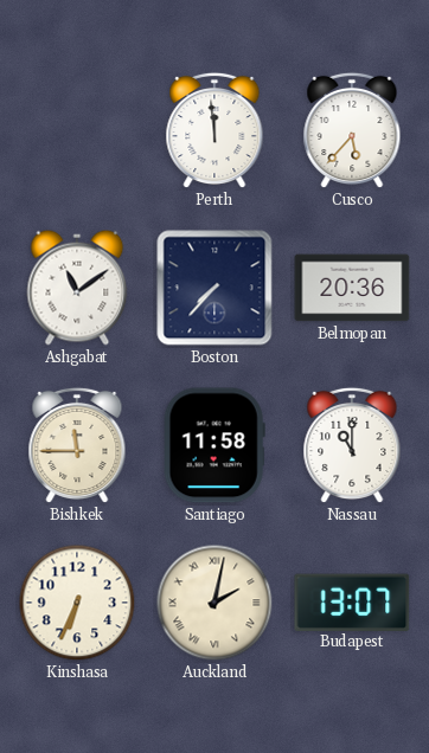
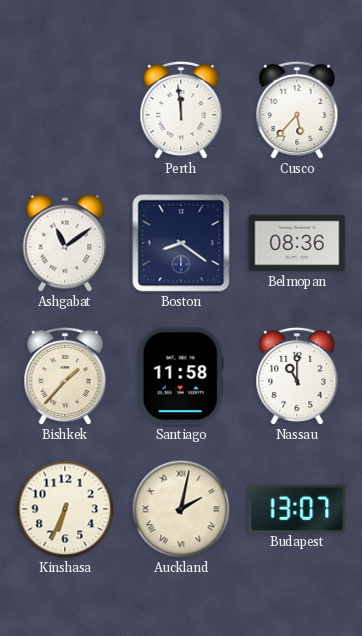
Boston: 7:37 -> 8:21
Belmopan: 20:36 -> 08:36
Bishkek: 11:45 -> 1:37
